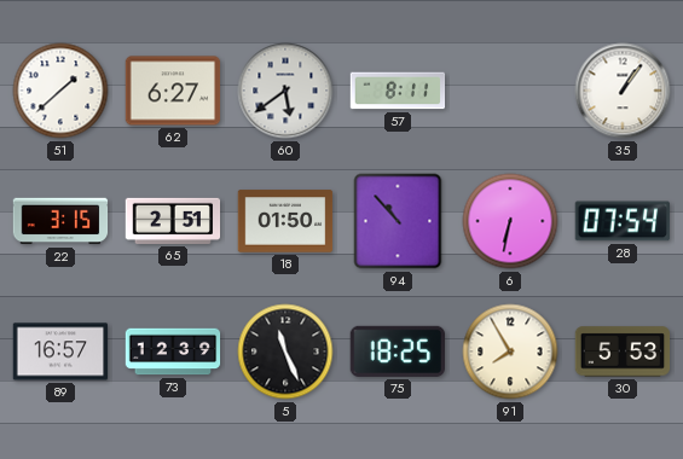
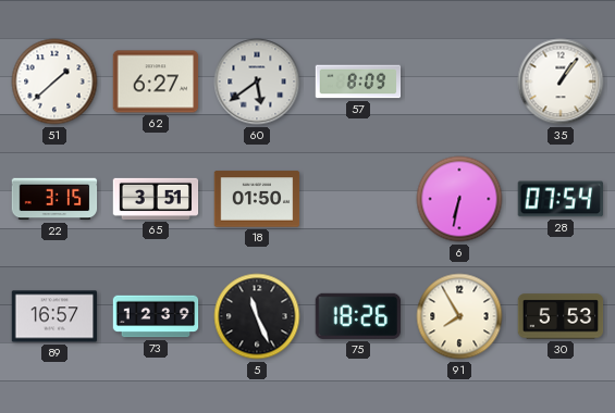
57: 8:11 -> 8:09
65: 2:51 -> 3:51
94: 10:53 -> none
75: 18:25 -> 18:26
